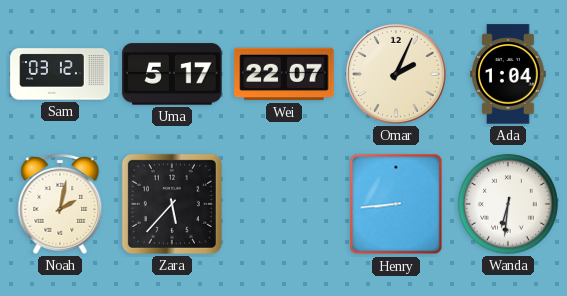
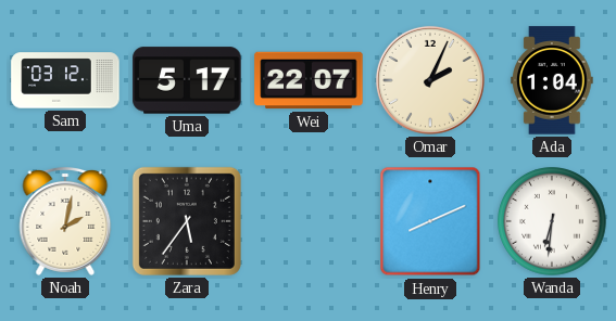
Zara: 5:37 -> 5:36
Henry: 8:44 -> 8:11
